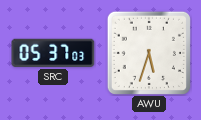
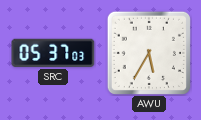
AWU: 5:33 -> 5:35
